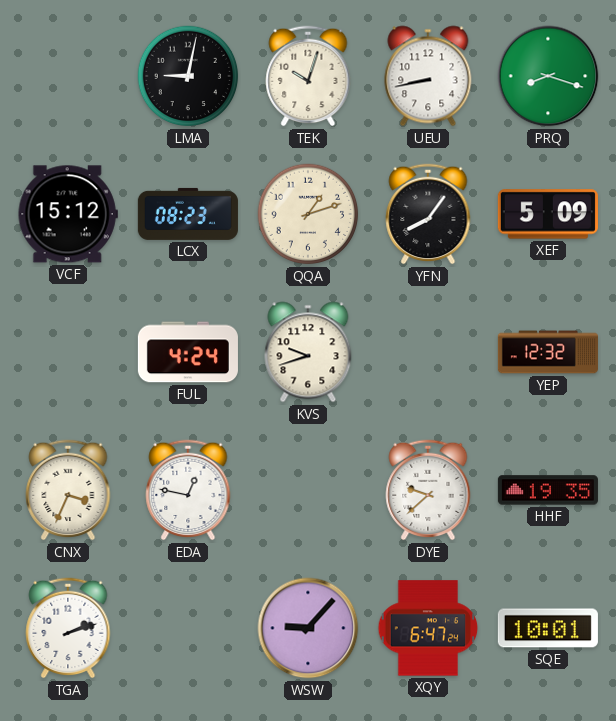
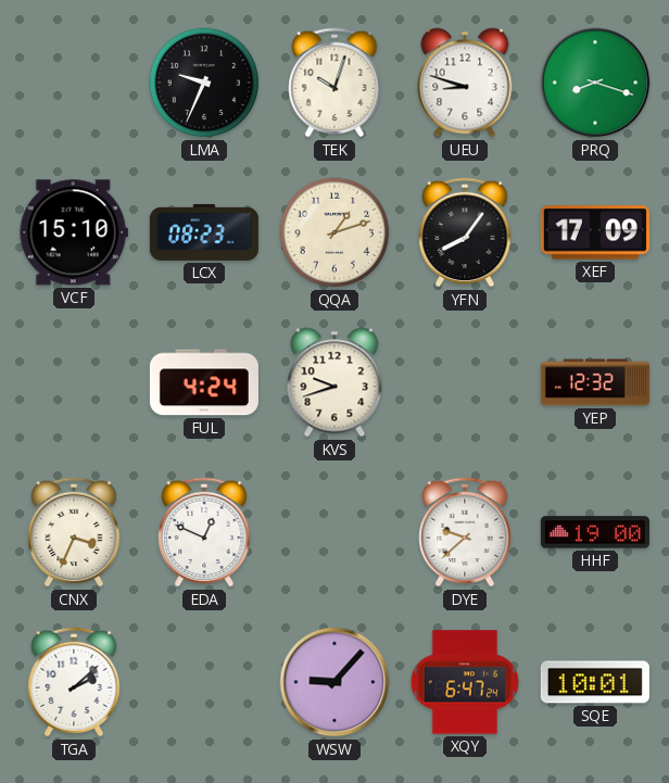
LMA: 9:02 -> 9:34
UEU: 8:43 -> 8:48
VCF: 15:12 -> 15:10
XEF: 5:09 -> 17:09
EDA: 12:47 -> 12:49
HHF: 19:35 -> 19:00
TGA: 2:12 -> 2:08
